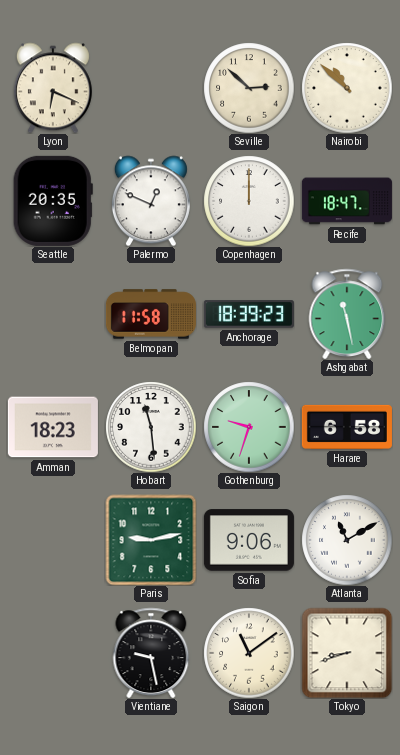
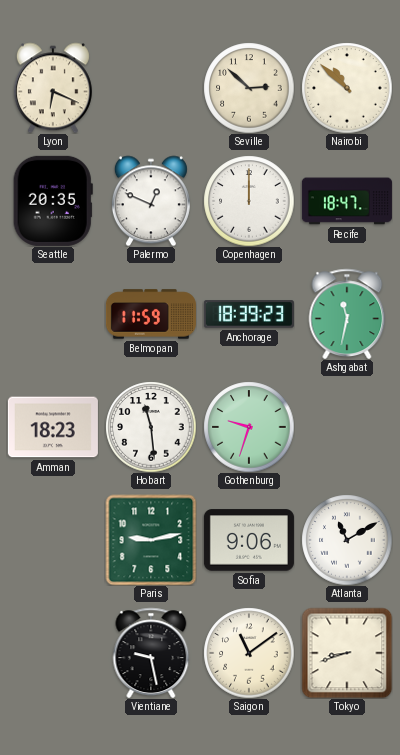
Belmopan: 11:58 -> 11:59
Ashgabat: 11:28 -> 11:32
Harare: 6:58 -> none
